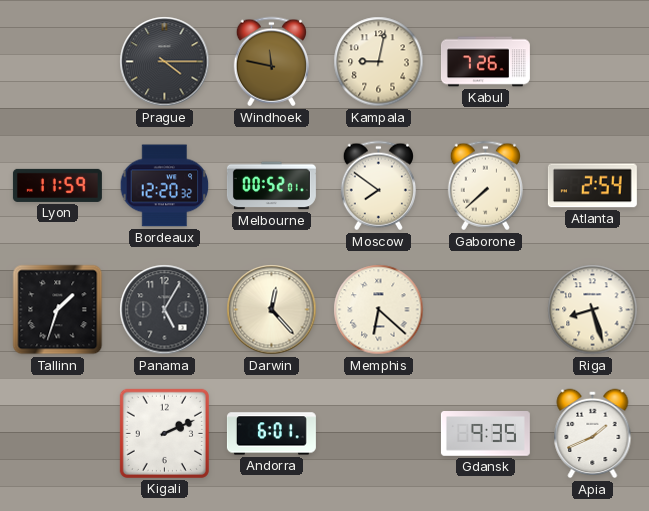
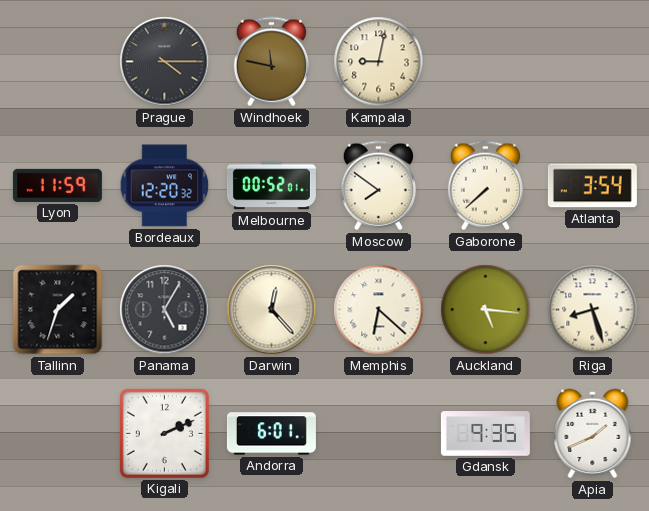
Kabul: 7:26 -> none
Atlanta: 2:54 -> 3:54
Auckland: none -> 5:16
